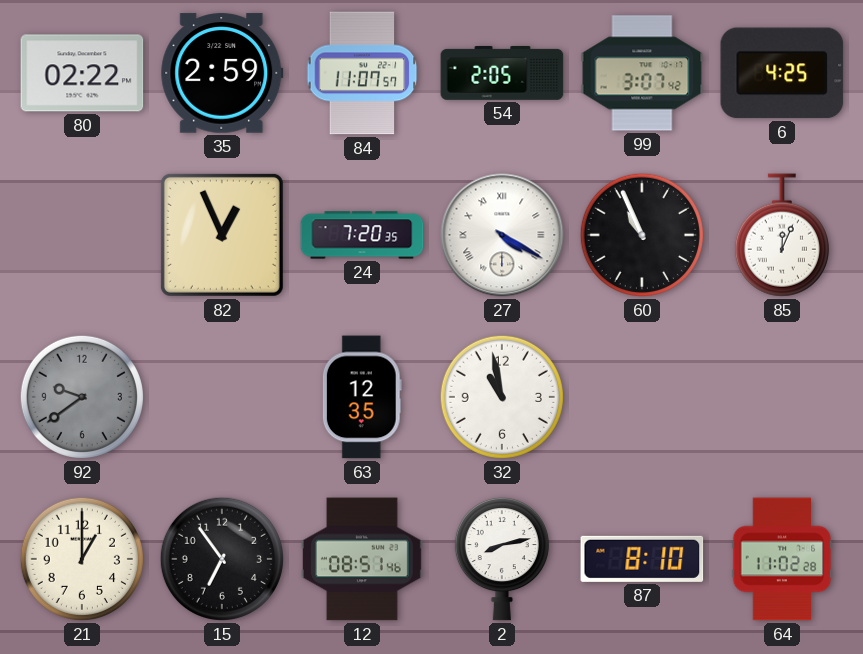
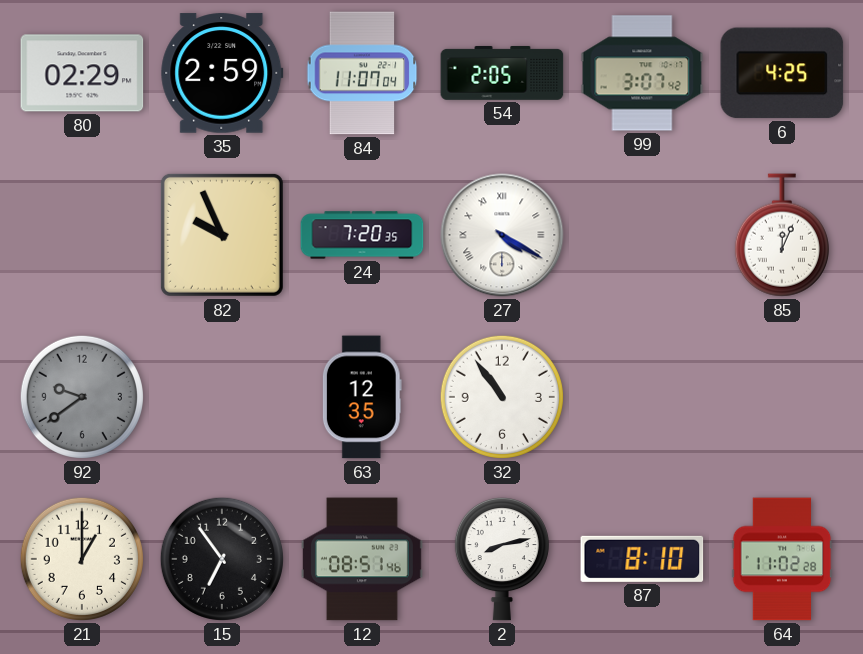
80: 02:22 -> 02:29
84: 11:07:57 -> 11:07:04
82: 12:56 -> 9:56
60: 10:56 -> none
32: 10:58 -> 10:54
